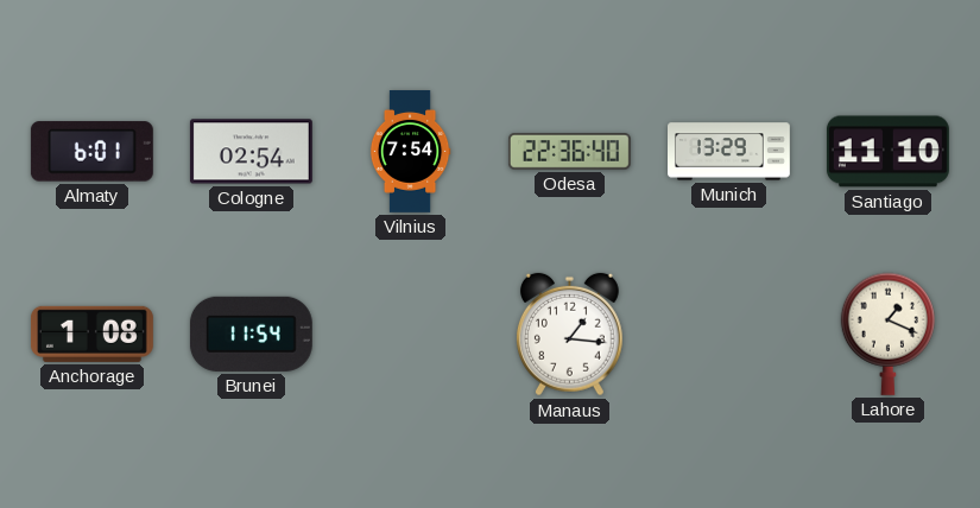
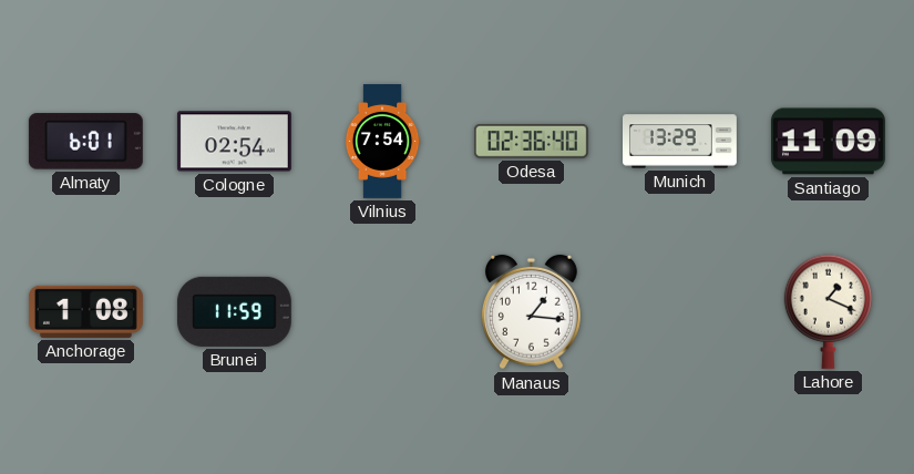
Odesa: 22:36 -> 02:36
Santiago: 11:10 -> 11:09
Brunei: 11:54 -> 11:59
